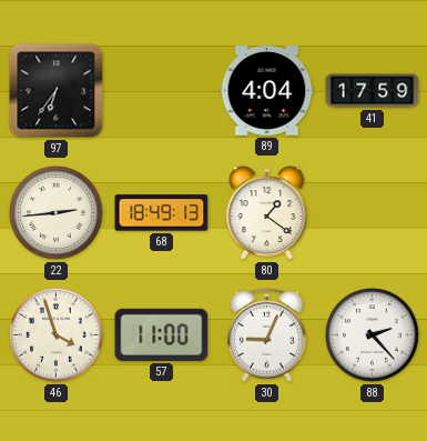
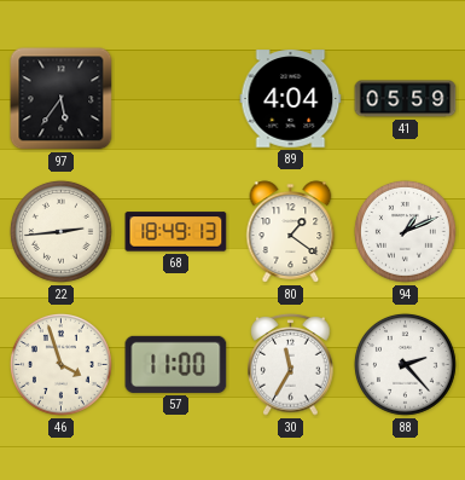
97: 6:36 -> 5:36
41: 17:59 -> 05:59
94: none -> 1:11
30: 9:04 -> 11:35
